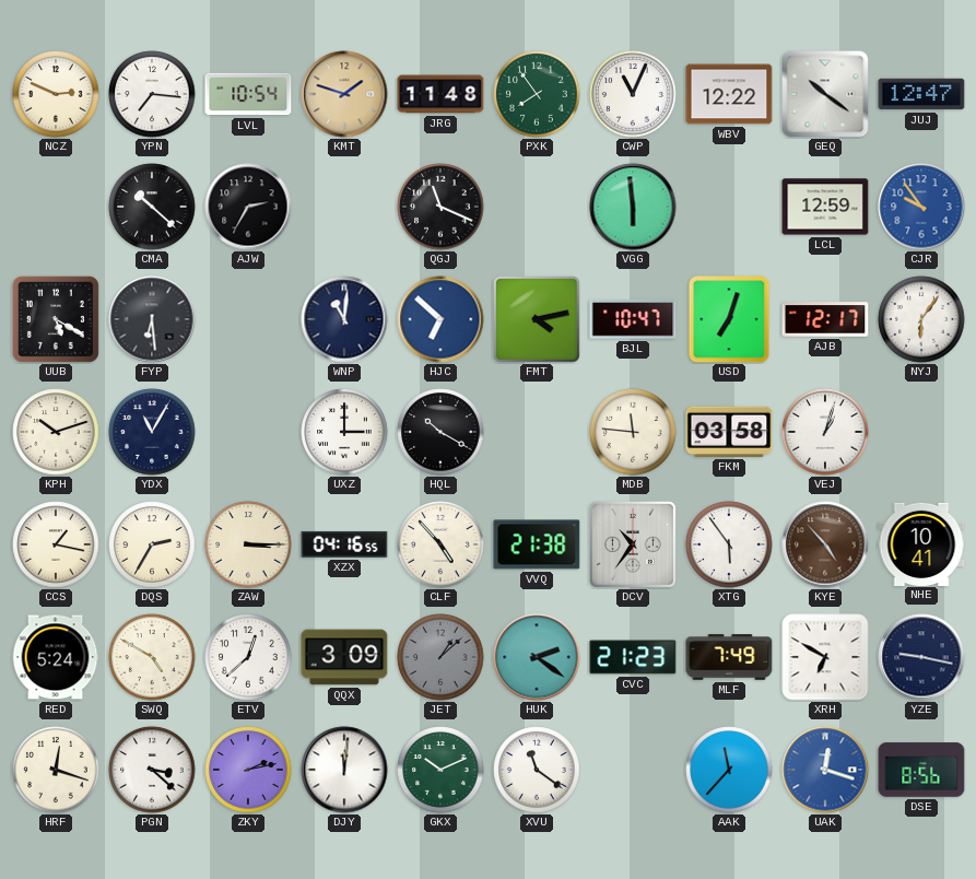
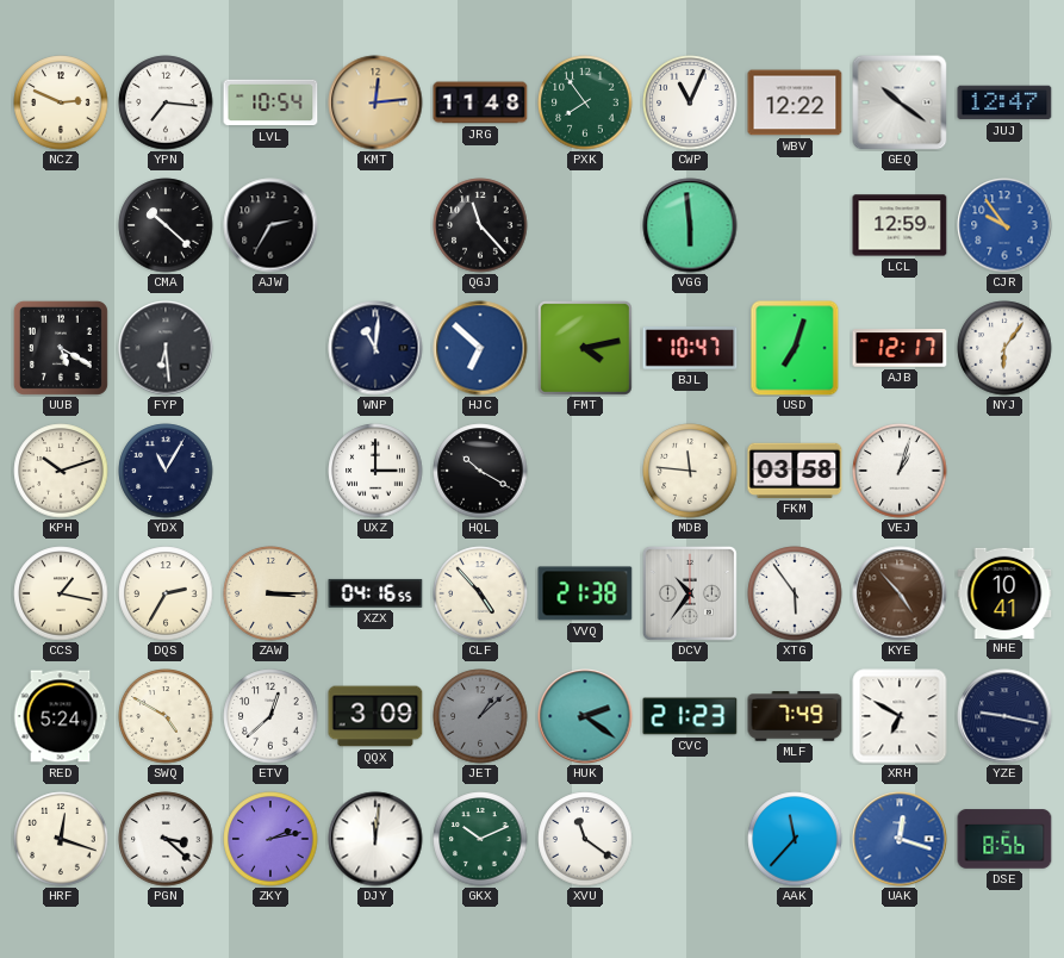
KMT: 1:48 -> 12:14
QGJ: 11:19 -> 11:23
